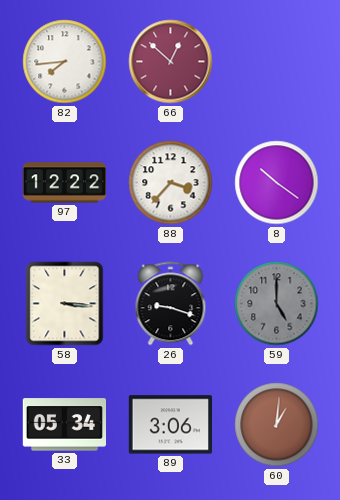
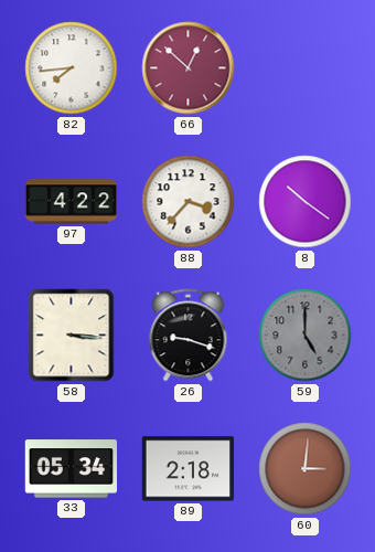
97: 12:22 -> 4:22
89: 3:06 -> 2:18
60: 1:01 -> 3:01
